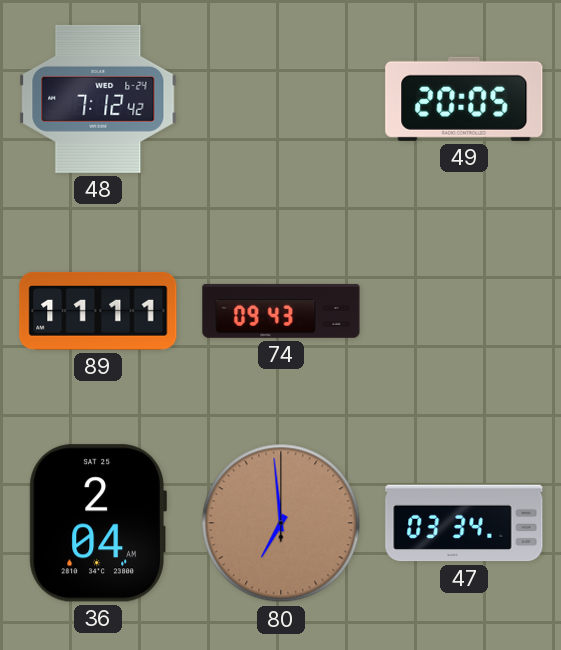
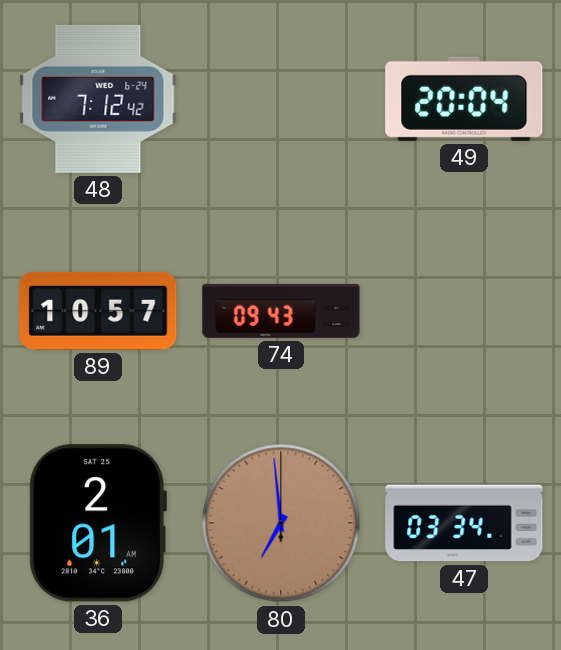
49: 20:05 -> 20:04
89: 11:11 -> 10:57
36: 2:04 -> 2:01
